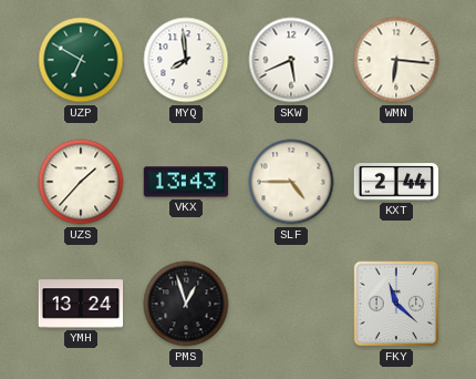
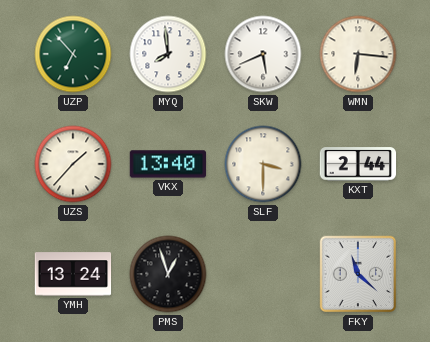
UZP: 6:50 -> 6:53
VKX: 13:43 -> 13:40
SLF: 4:45 -> 3:30
